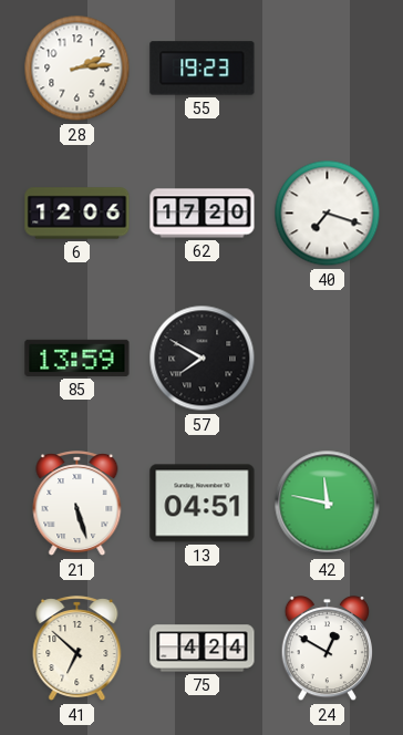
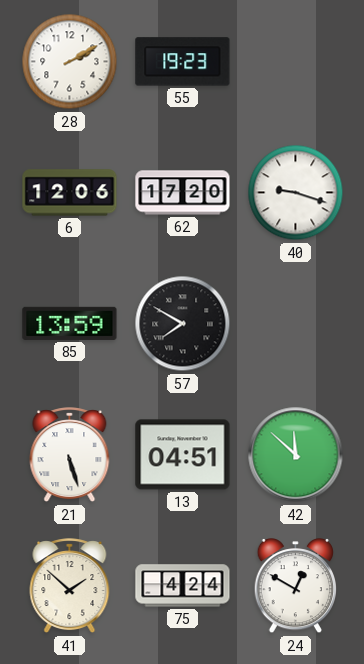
28: 2:14 -> 2:10
40: 7:18 -> 9:18
42: 11:47 -> 11:52
41: 6:52 -> 1:52
